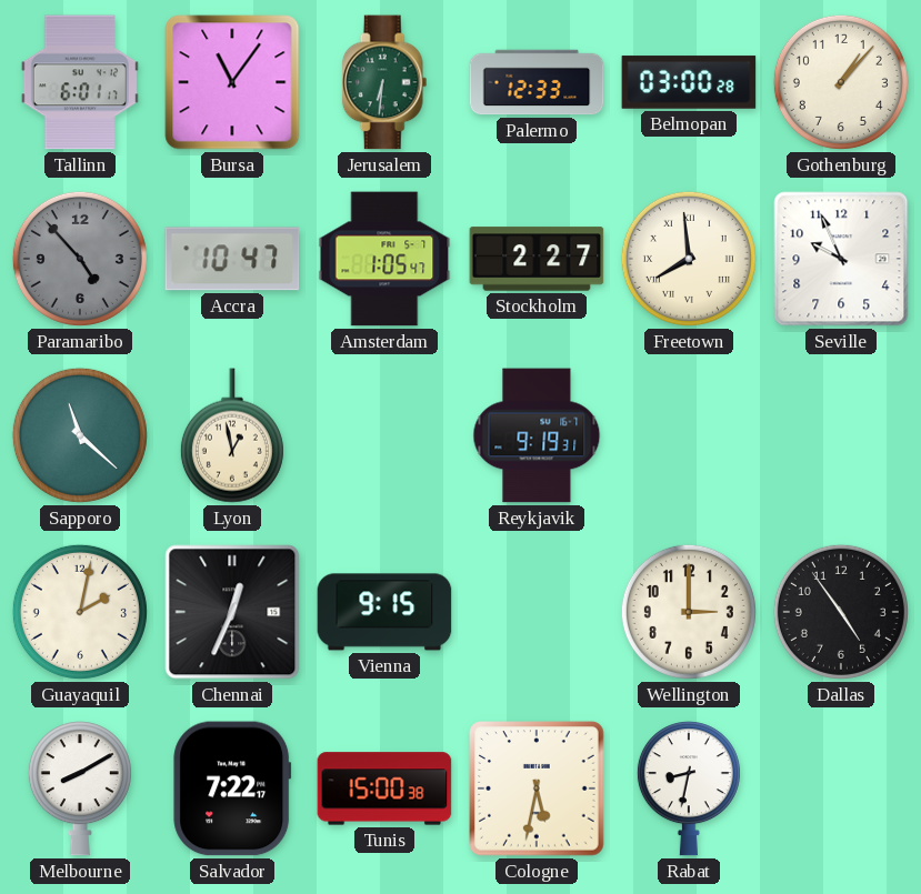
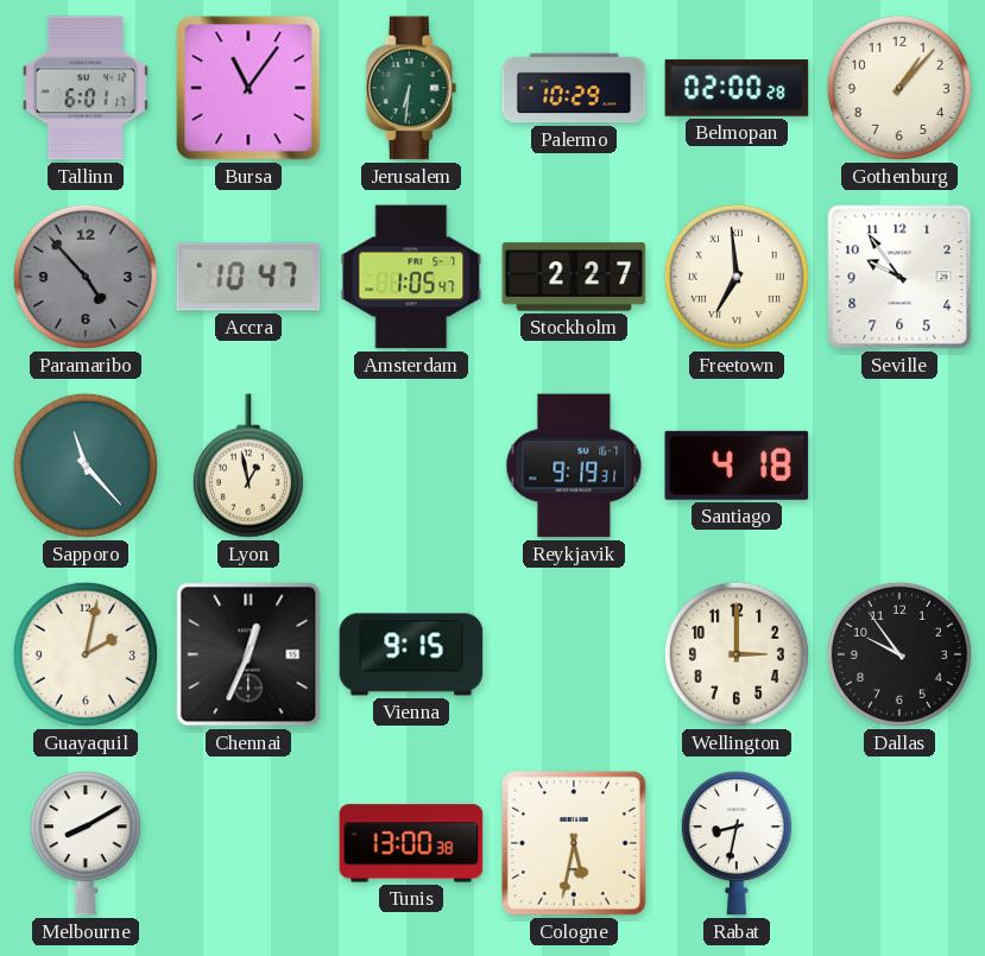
Palermo: 12:33 -> 10:29
Belmopan: 03:00 -> 02:00
Freetown: 7:59 -> 6:59
Seville: 9:56 -> 9:54
Sapporo: 11:22 -> 11:23
Santiago: none -> 4:18
Dallas: 4:54 -> 9:54
Salvador: 7:22 -> none
Tunis: 15:00 -> 13:00
